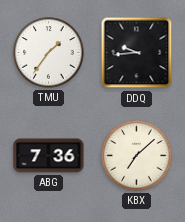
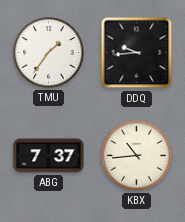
ABG: 7:36 -> 7:37
KBX: 7:08 -> 10:44
